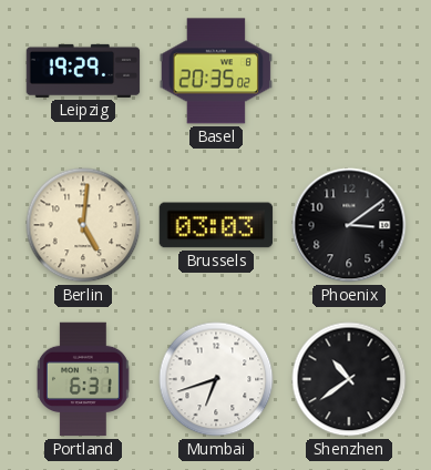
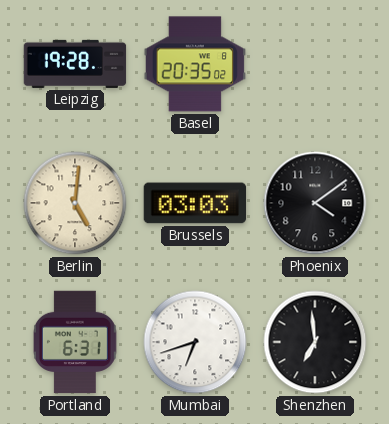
Leipzig: 19:29 -> 19:28
Phoenix: 3:09 -> 4:09
Shenzhen: 10:39 -> 6:59
